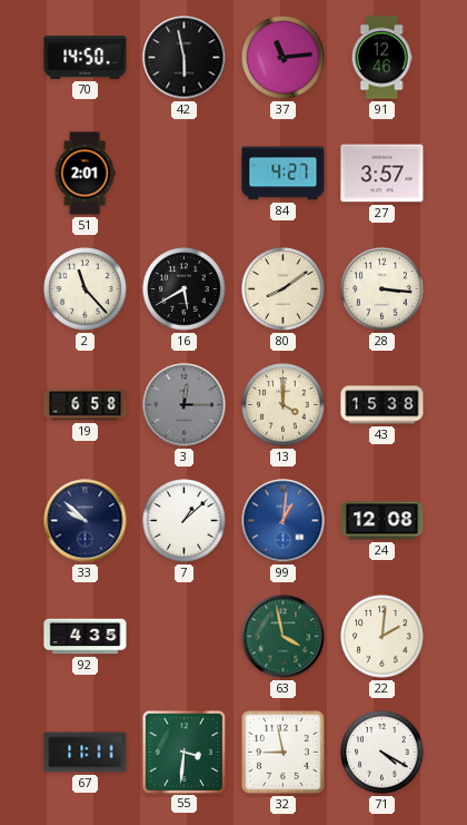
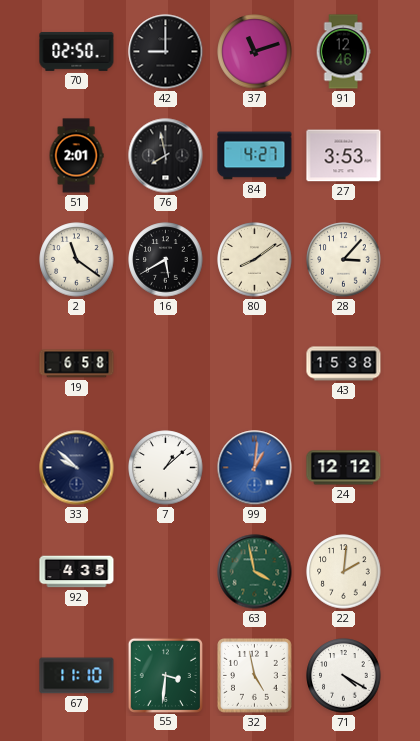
70: 14:50 -> 02:50
42: 5:58 -> 9:00
37: 11:14 -> 11:12
76: none -> 7:58
27: 3:57 -> 3:53
2: 11:23 -> 11:21
28: 3:16 -> 3:07
3: 12:15 -> none
13: 4:00 -> none
24: 12:08 -> 12:12
67: 11:11 -> 11:10
32: 8:58 -> 4:58
